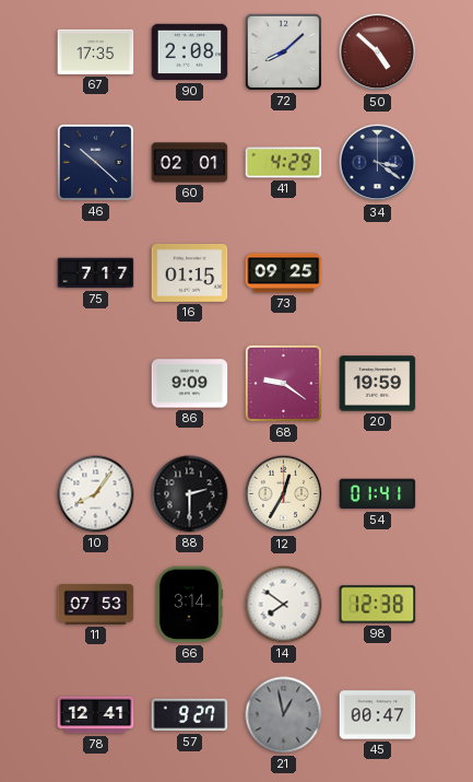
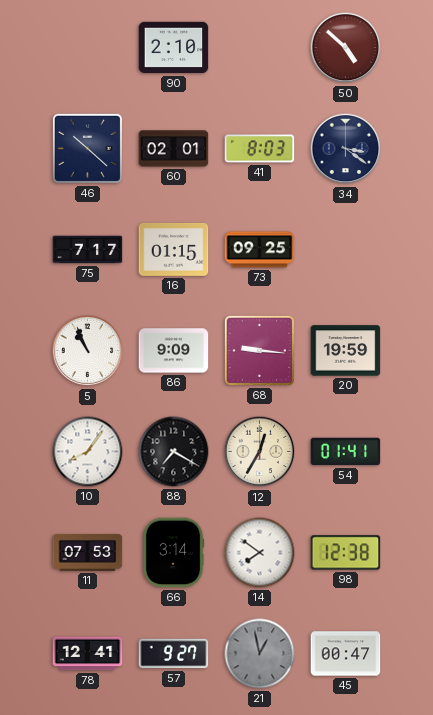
67: 17:35 -> none
90: 2:08 -> 2:10
72: 8:08 -> none
41: 4:29 -> 8:03
5: none -> 10:56
68: 9:21 -> 9:16
88: 2:30 -> 7:20
